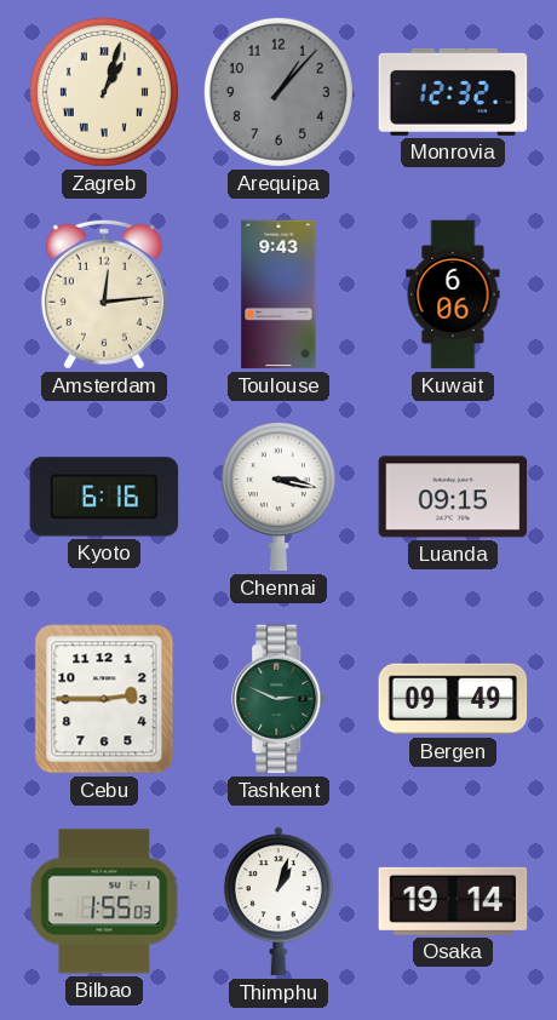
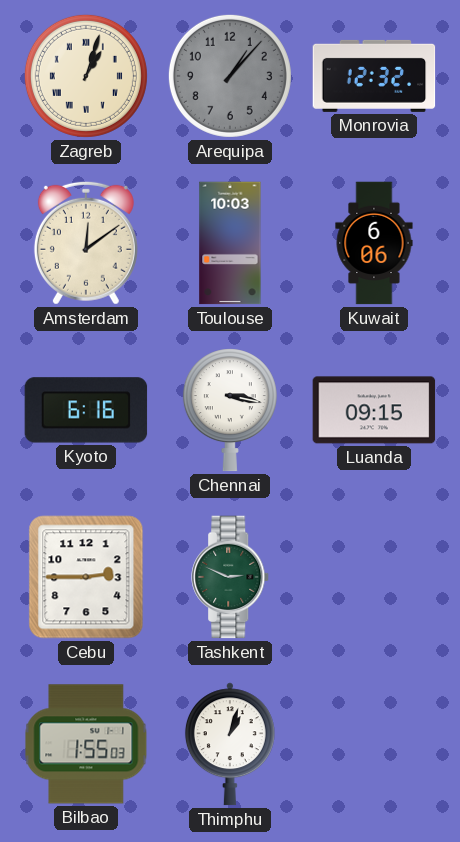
Amsterdam: 12:14 -> 12:09
Toulouse: 9:43 -> 10:03
Bergen: 09:49 -> none
Osaka: 19:14 -> none
